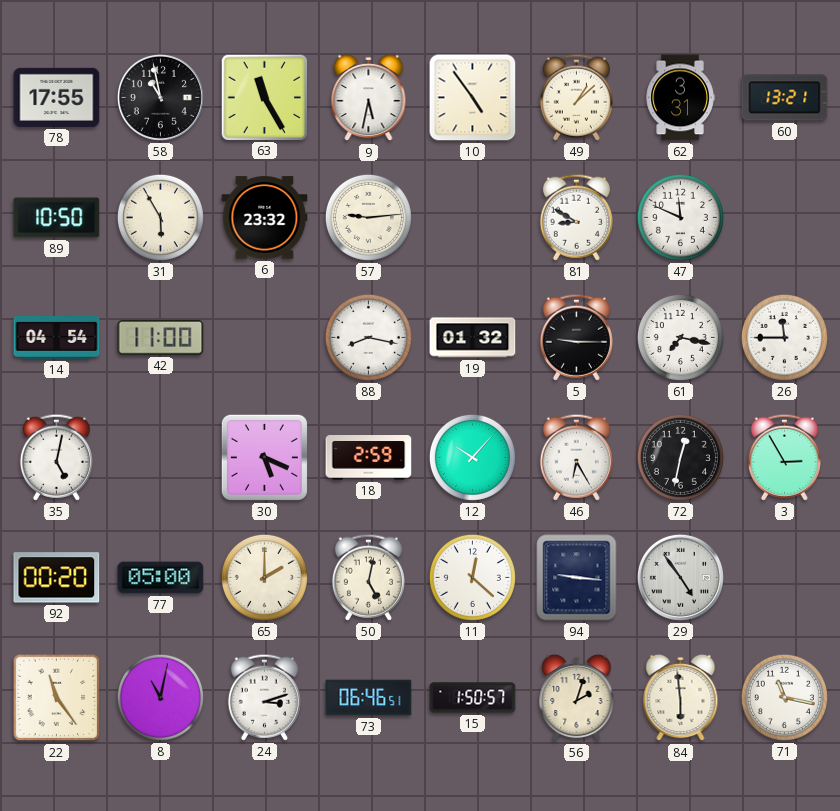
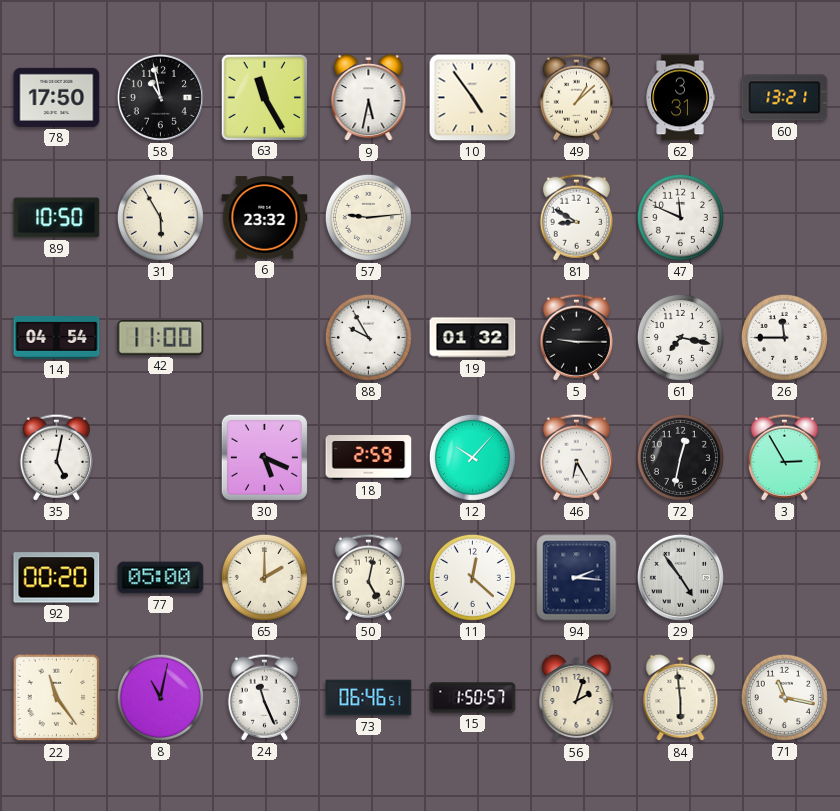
78: 17:55 -> 17:50
88: 8:17 -> 9:55
94: 9:16 -> 2:16
24: 3:12 -> 11:26
